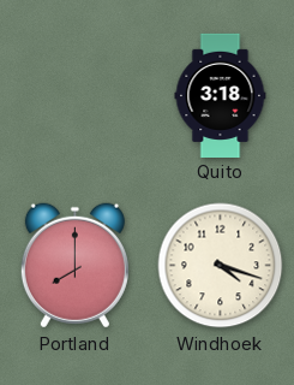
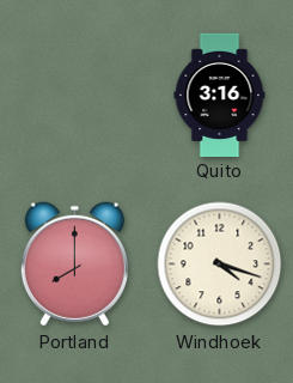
Quito: 3:18 -> 3:16
